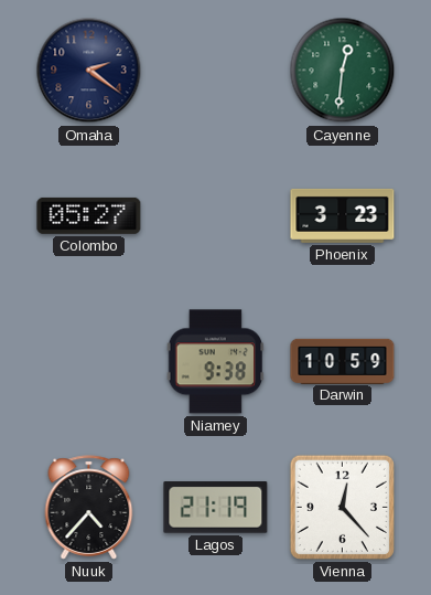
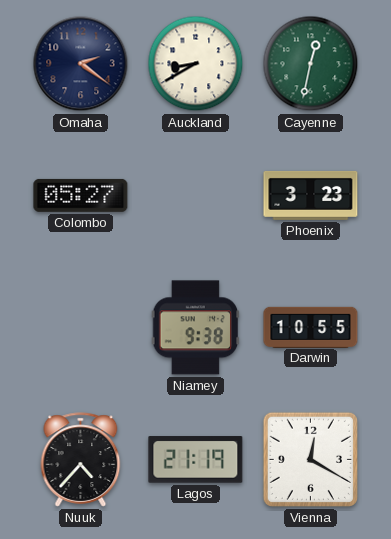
Auckland: none -> 8:40
Cayenne: 12:31 -> 12:32
Darwin: 10:59 -> 10:55
Vienna: 12:23 -> 12:20
